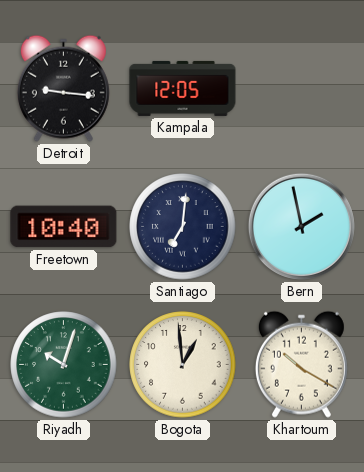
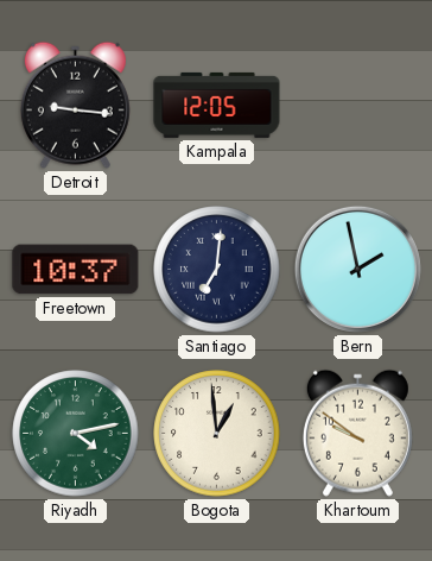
Freetown: 10:40 -> 10:37
Riyadh: 10:03 -> 4:13
Khartoum: 10:20 -> 9:51
